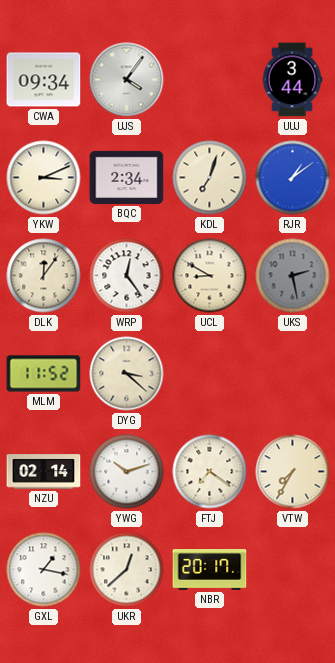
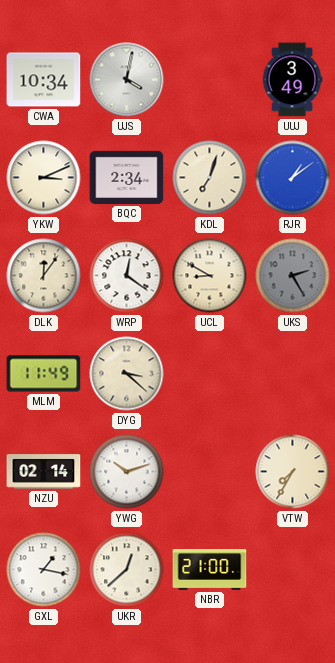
CWA: 09:34 -> 10:34
UJS: 4:06 -> 4:02
UUJ: 3:44 -> 3:49
WRP: 12:24 -> 12:21
UKS: 2:28 -> 2:25
MLM: 11:52 -> 11:49
FTJ: 7:21 -> none
NBR: 20:17 -> 21:00
